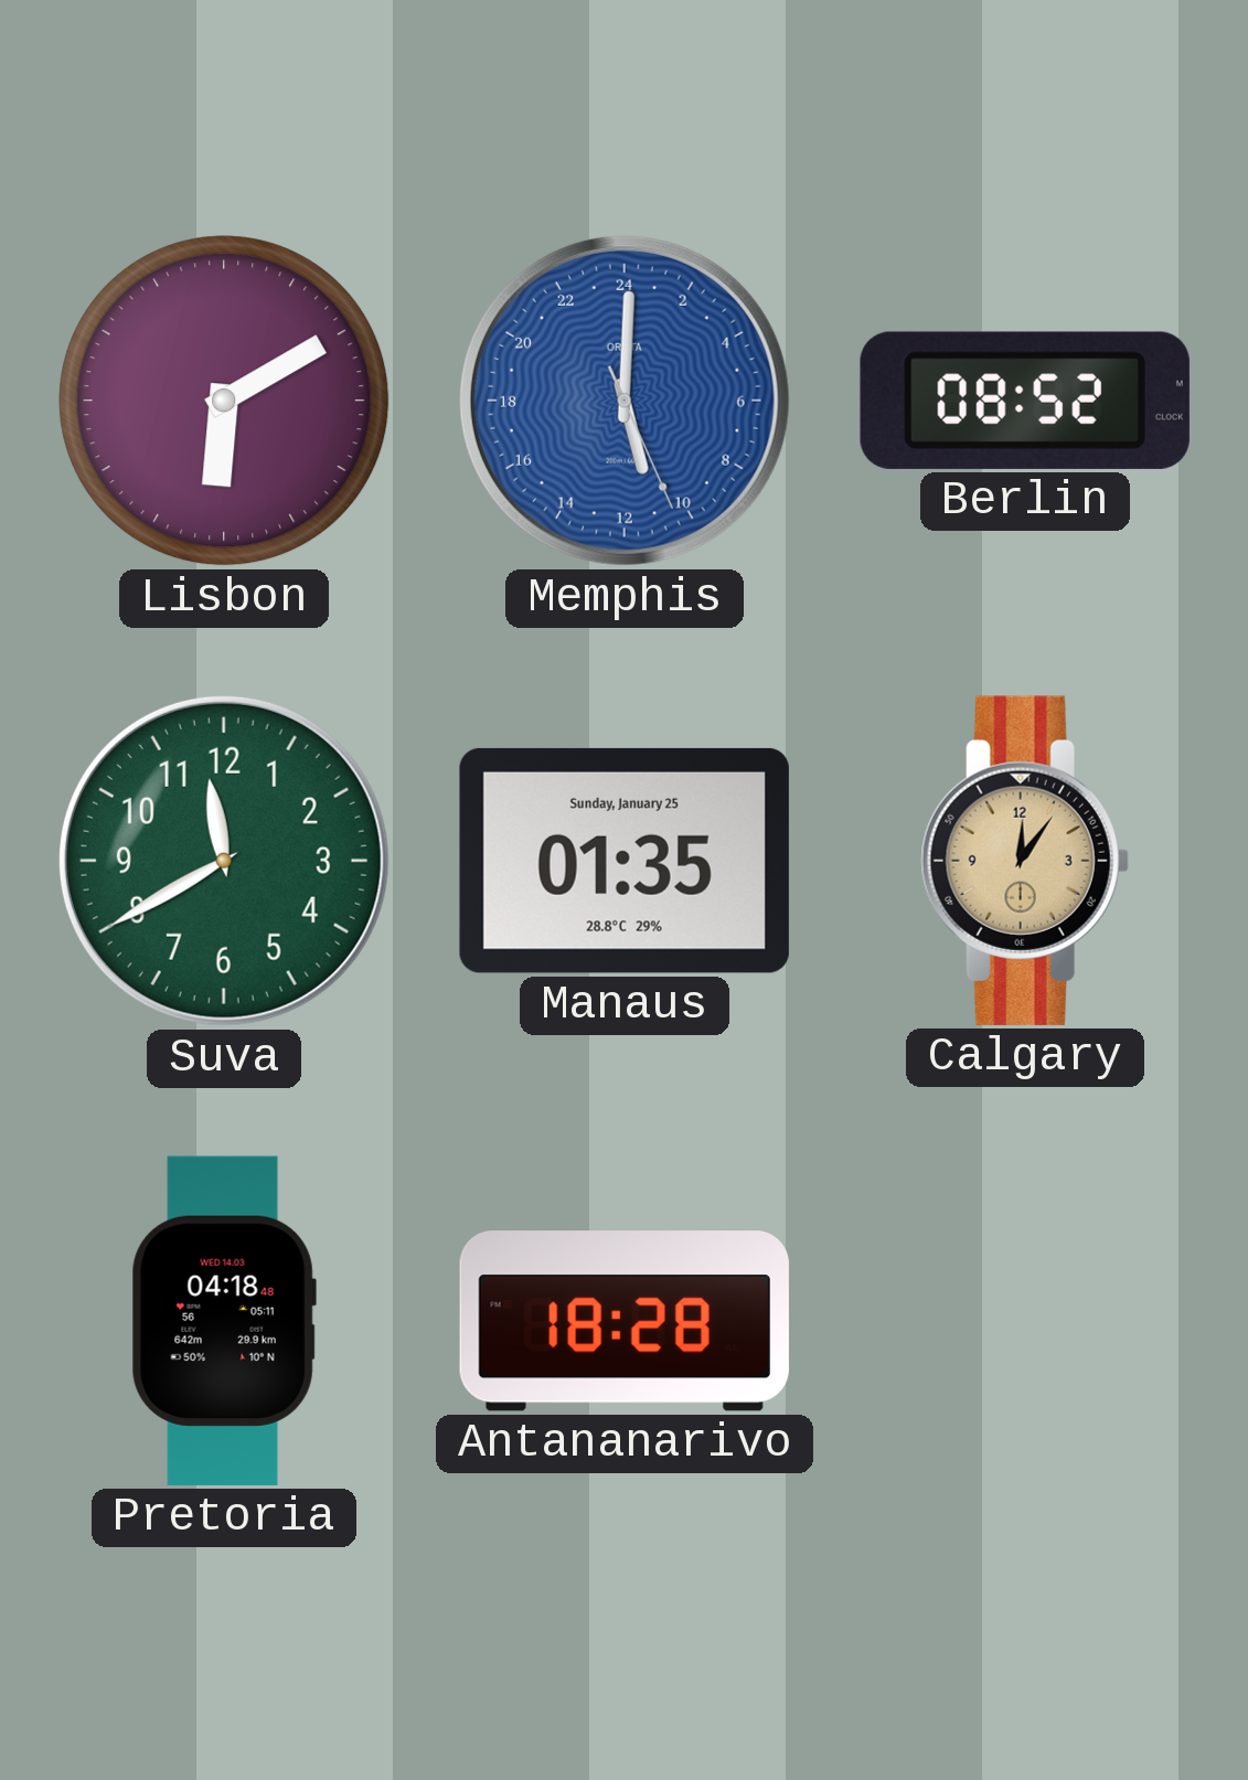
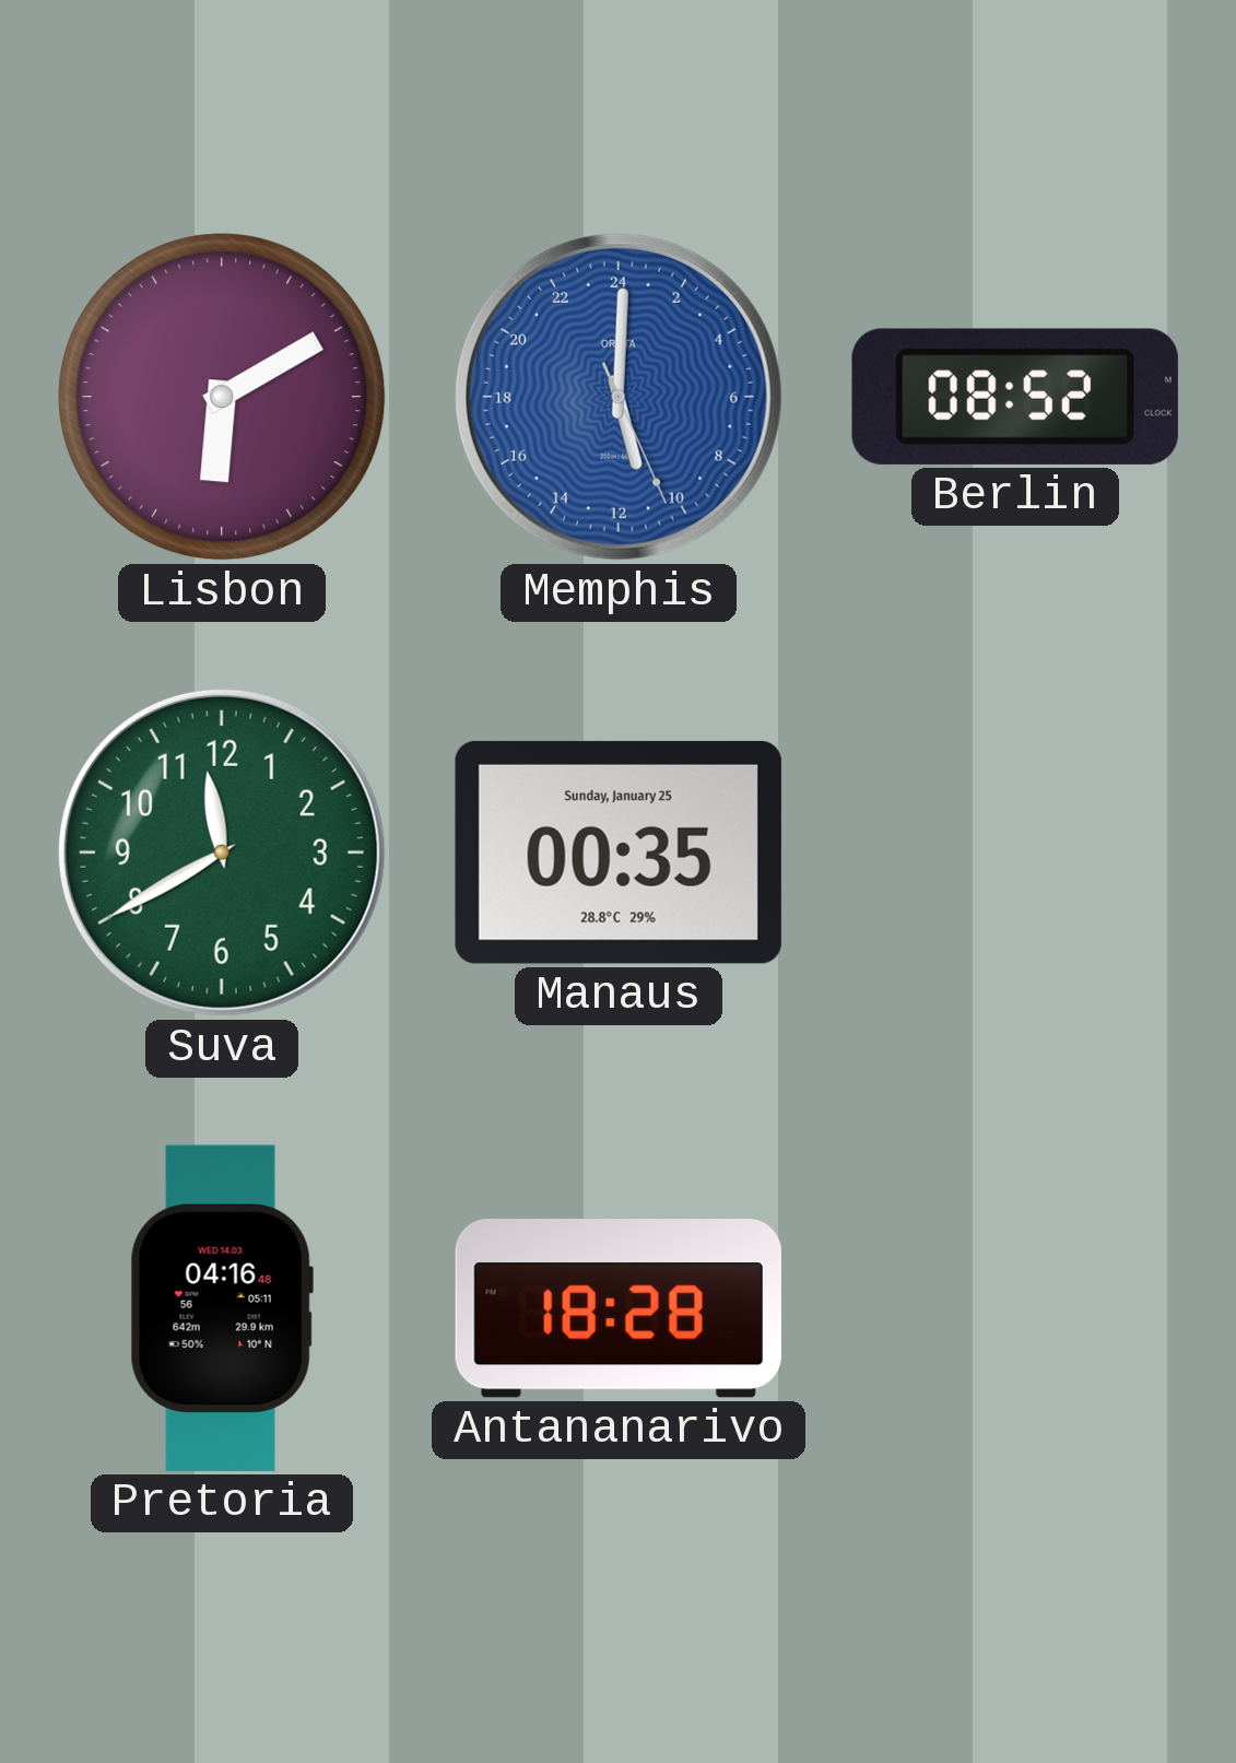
Manaus: 01:35 -> 00:35
Calgary: 12:06 -> none
Pretoria: 04:18 -> 04:16
